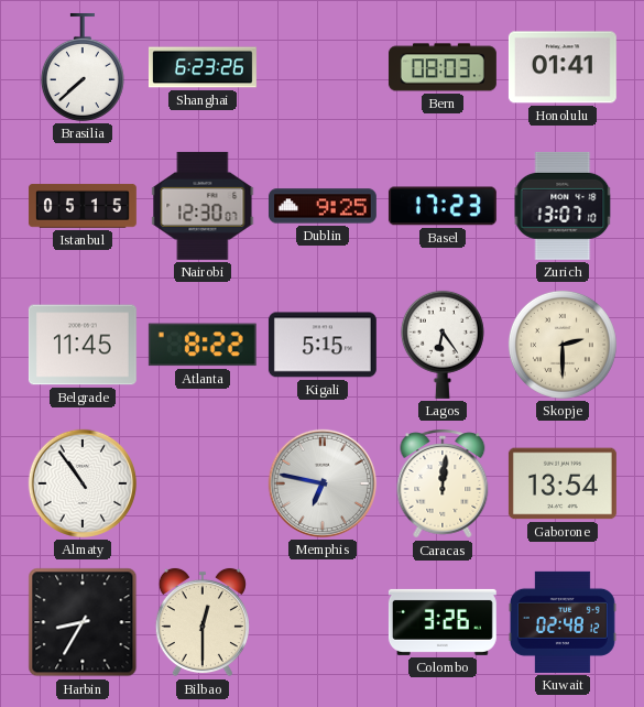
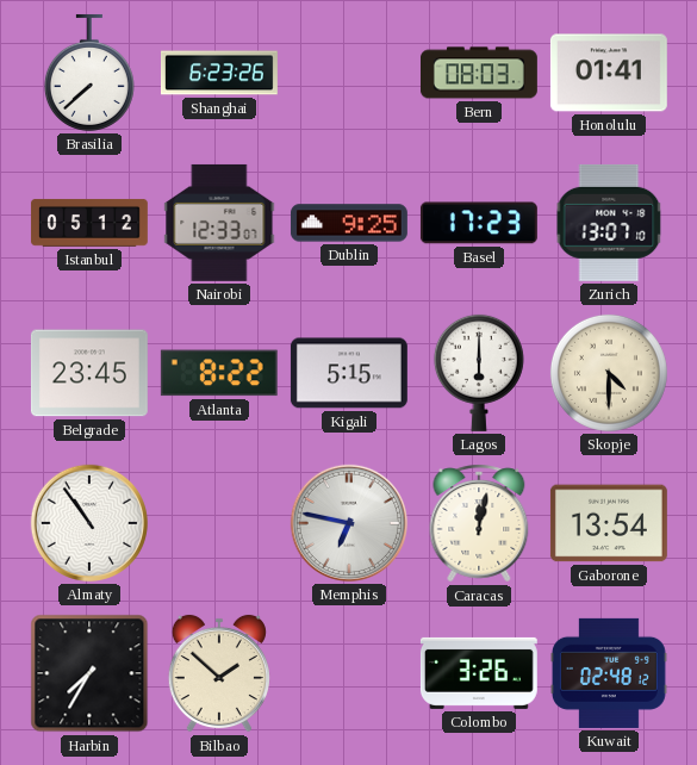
Istanbul: 05:15 -> 05:12
Nairobi: 12:30 -> 12:33
Belgrade: 11:45 -> 23:45
Lagos: 6:24 -> 6:00
Skopje: 2:30 -> 4:30
Caracas: 12:01 -> 12:02
Harbin: 8:35 -> 7:35
Bilbao: 12:30 -> 1:52
